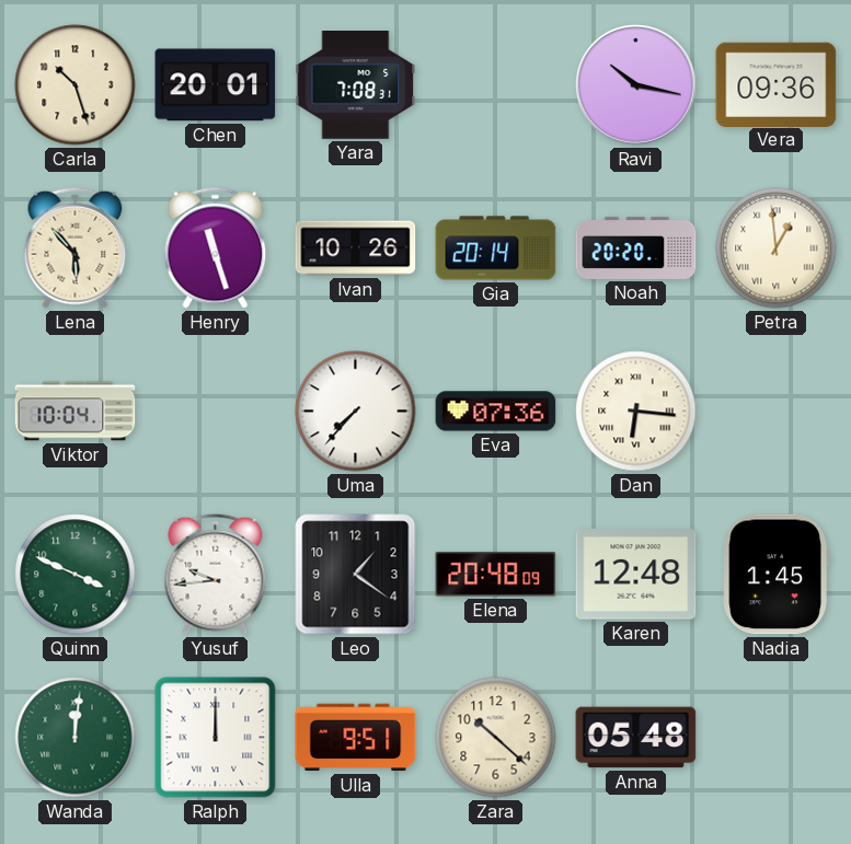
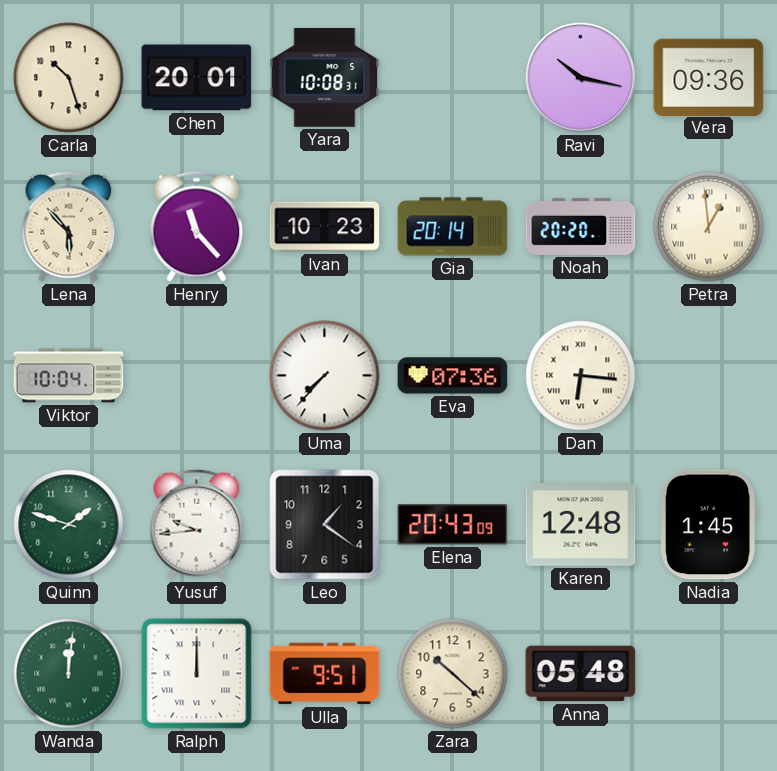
Yara: 7:08 -> 10:08
Henry: 11:27 -> 11:23
Ivan: 10:26 -> 10:23
Quinn: 3:49 -> 1:48
Elena: 20:48 -> 20:43
